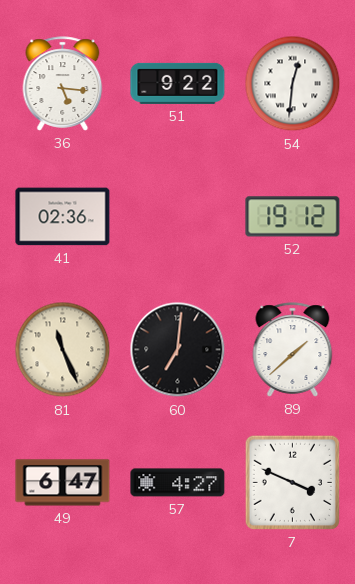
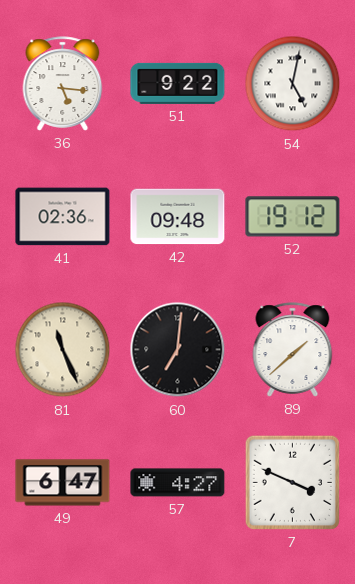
54: 12:31 -> 5:02
42: none -> 09:48
